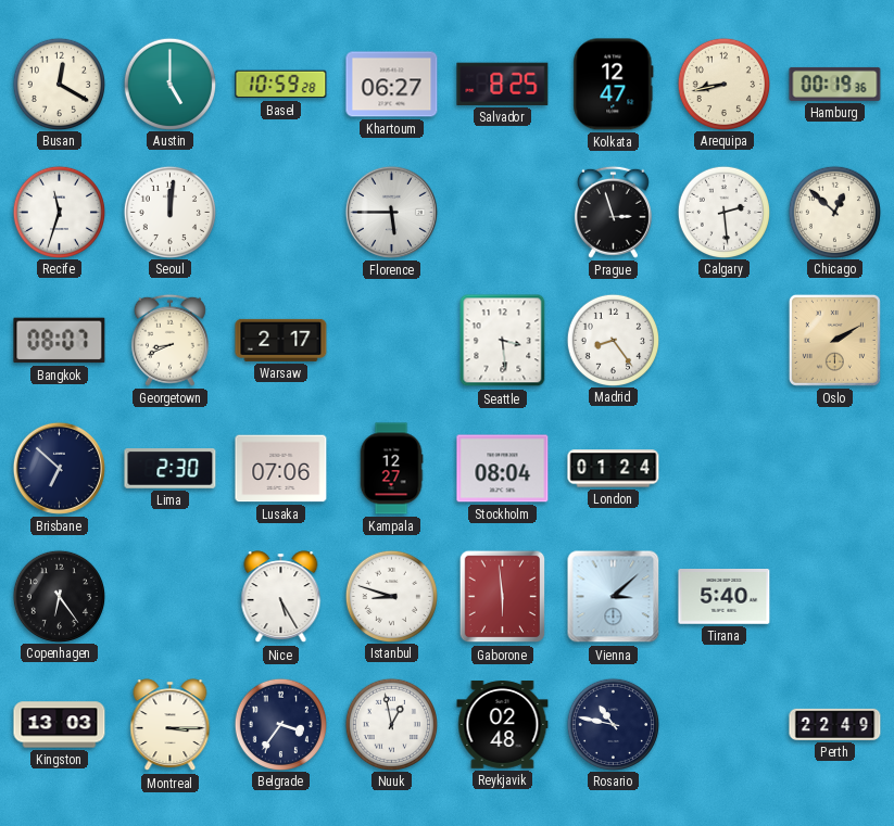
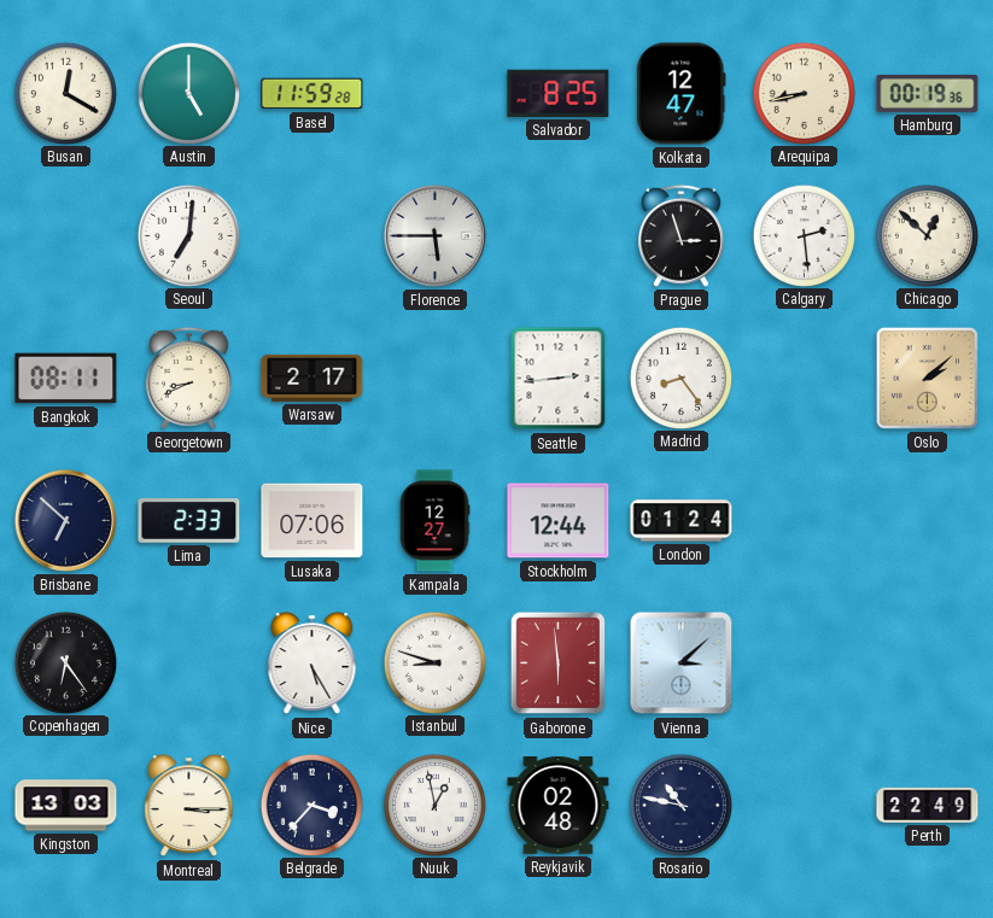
Basel: 10:59 -> 11:59
Khartoum: 06:27 -> none
Recife: 11:33 -> none
Seoul: 12:01 -> 7:01
Bangkok: 08:07 -> 08:11
Seattle: 3:29 -> 2:44
Oslo: 2:10 -> 2:08
Lima: 2:30 -> 2:33
Stockholm: 08:04 -> 12:44
Tirana: 5:40 -> none
Belgrade: 3:36 -> 3:37
